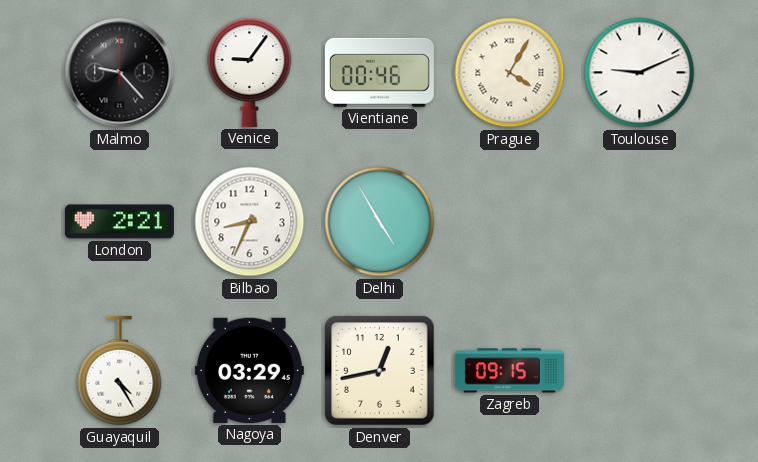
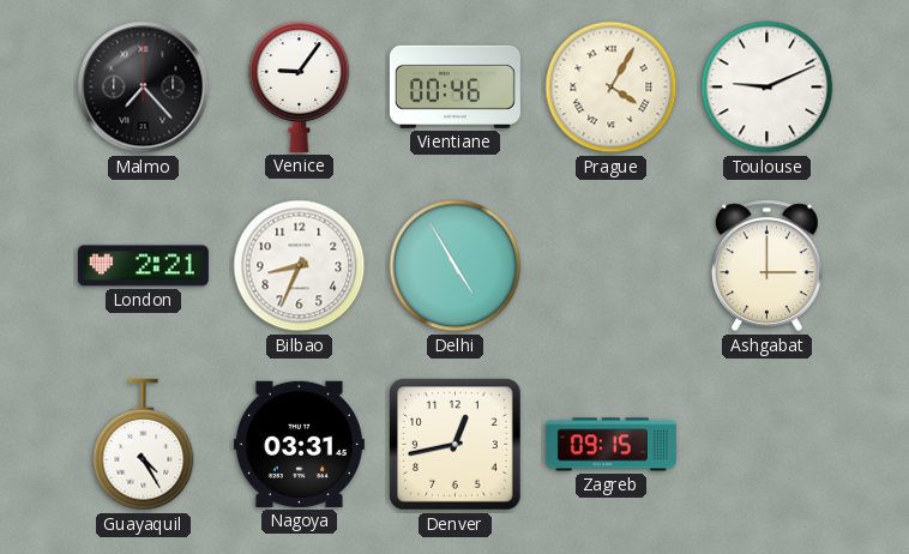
Malmo: 9:23 -> 7:23
Ashgabat: none -> 3:00
Nagoya: 03:29 -> 03:31
